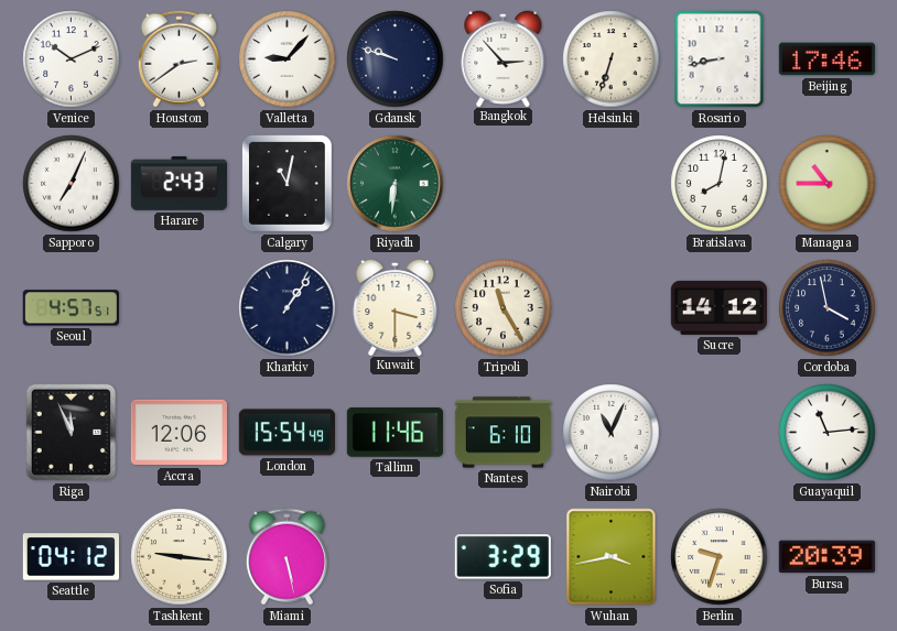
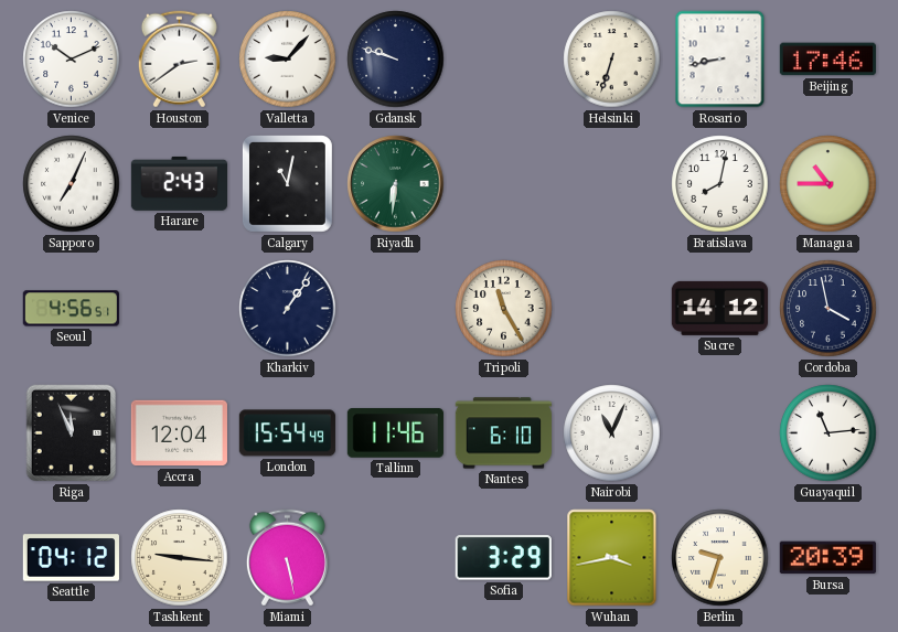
Bangkok: 2:53 -> none
Seoul: 4:57 -> 4:56
Kuwait: 3:30 -> none
Accra: 12:06 -> 12:04
